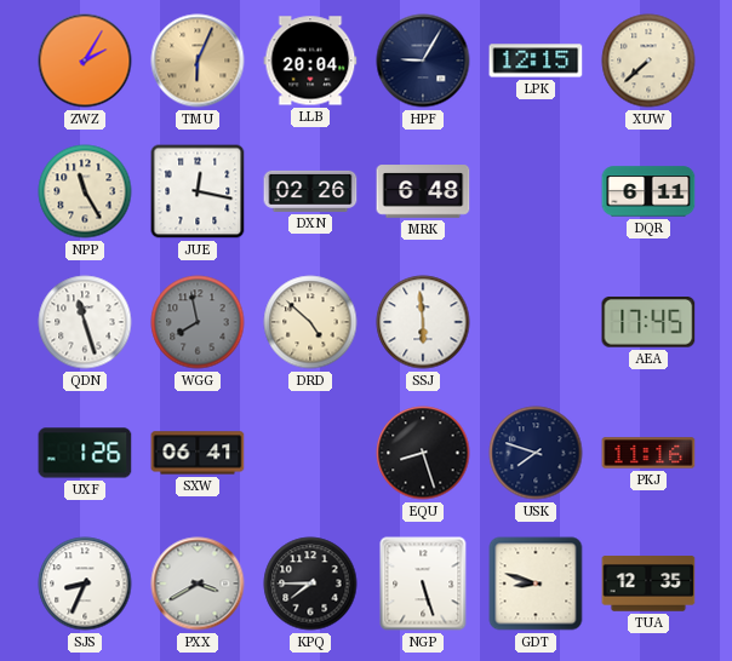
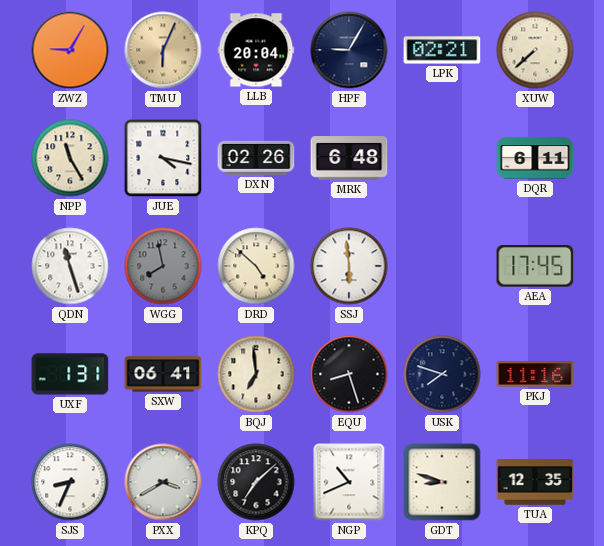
ZWZ: 2:05 -> 9:05
LPK: 12:15 -> 02:21
JUE: 12:17 -> 4:17
UXF: 1:26 -> 1:31
BQJ: none -> 6:59
KPQ: 7:45 -> 7:08
NGP: 5:27 -> 10:41
